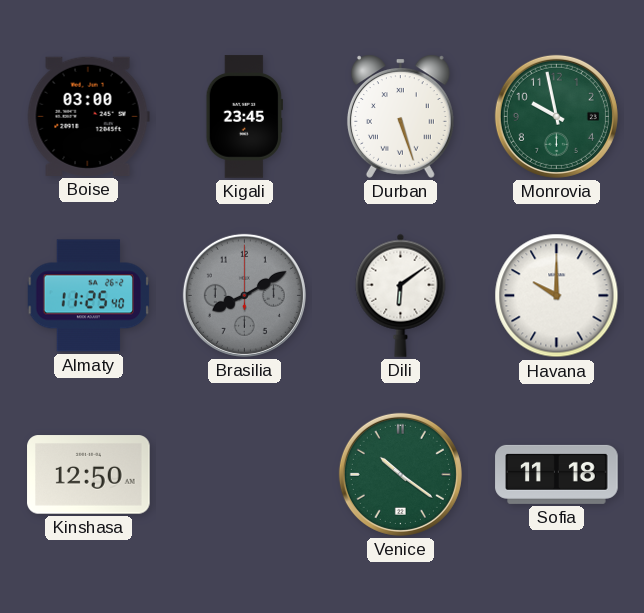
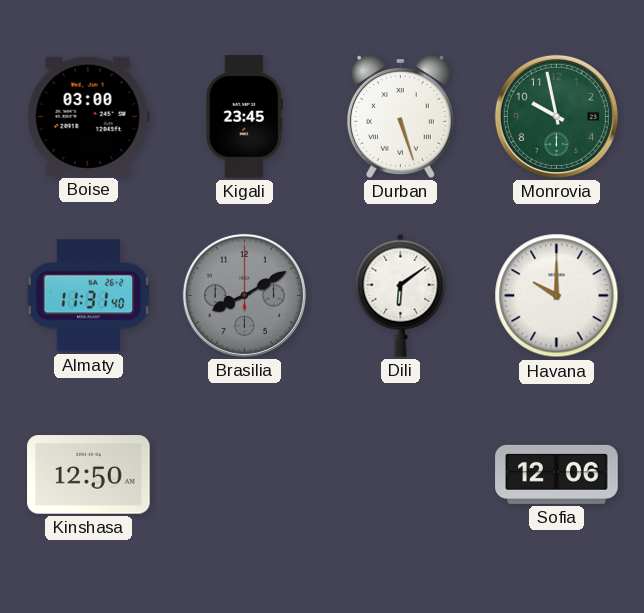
Almaty: 11:25 -> 11:31
Venice: 10:21 -> none
Sofia: 11:18 -> 12:06
